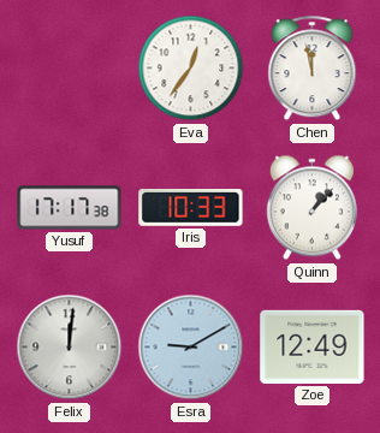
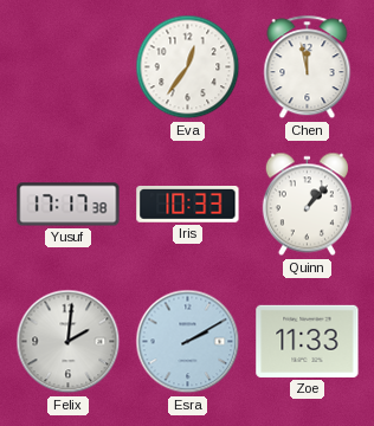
Felix: 12:01 -> 2:01
Esra: 9:10 -> 2:10
Zoe: 12:49 -> 11:33
